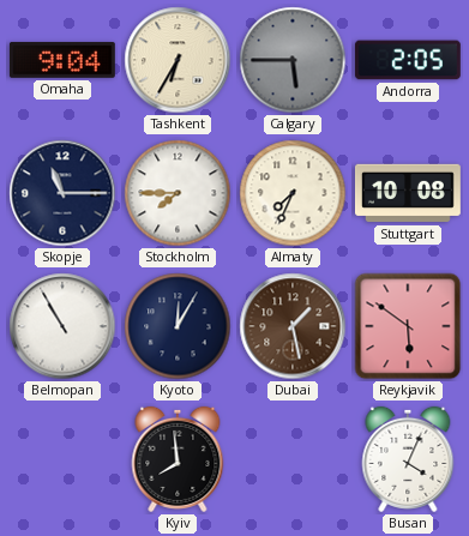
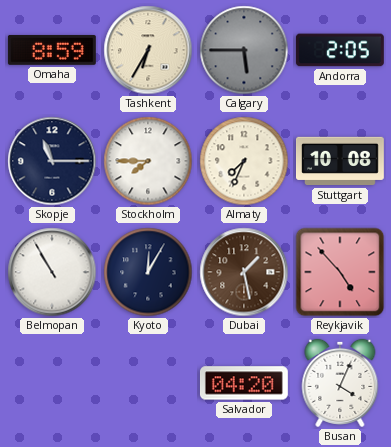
Omaha: 9:04 -> 8:59
Reykjavik: 5:51 -> 4:53
Kyiv: 7:59 -> none
Salvador: none -> 04:20
